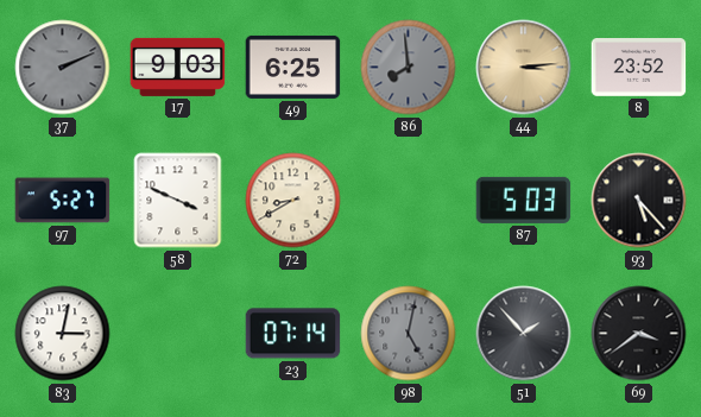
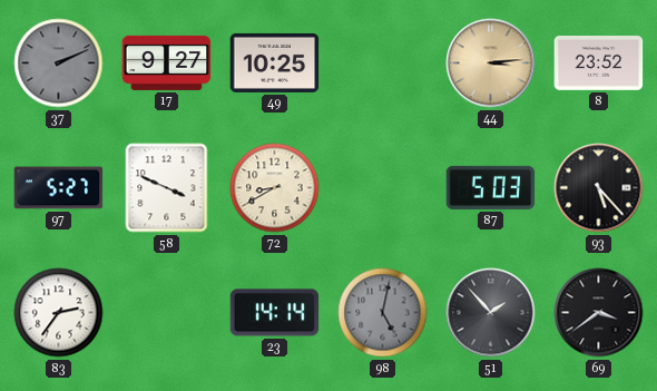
17: 9:03 -> 9:27
49: 6:25 -> 10:25
86: 7:59 -> none
83: 3:02 -> 2:36
23: 07:14 -> 14:14
